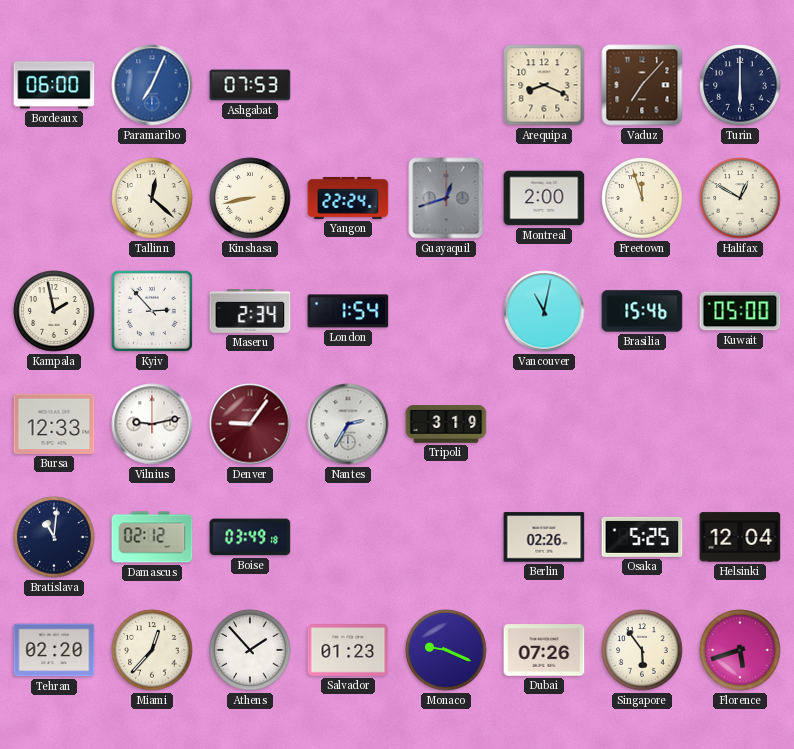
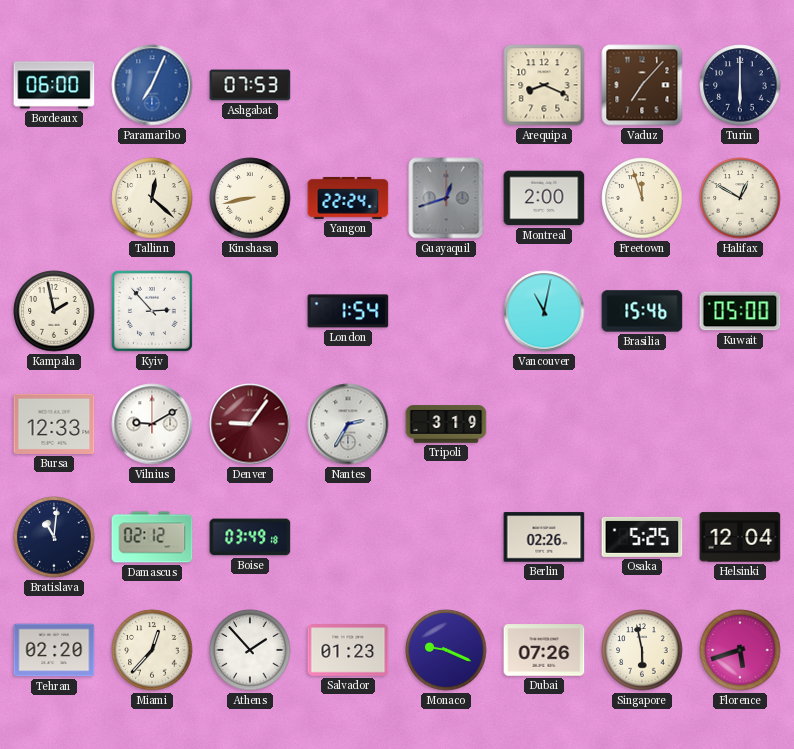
Maseru: 2:34 -> none
Vilnius: 9:13 -> 9:10
Singapore: 5:54 -> 5:58
